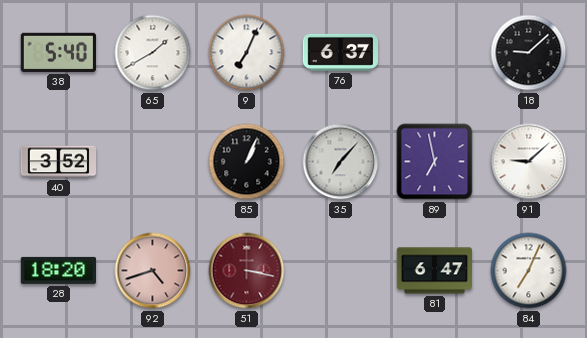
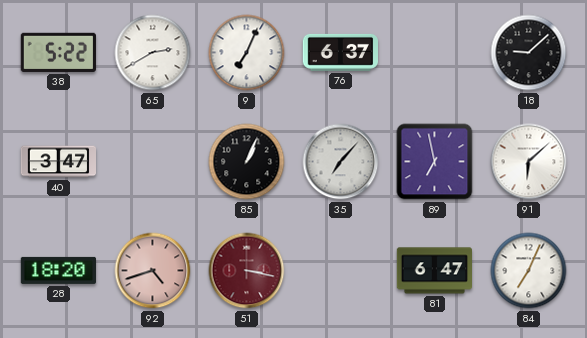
38: 5:40 -> 5:22
65: 1:40 -> 2:40
40: 3:52 -> 3:47
91: 9:08 -> 6:08
